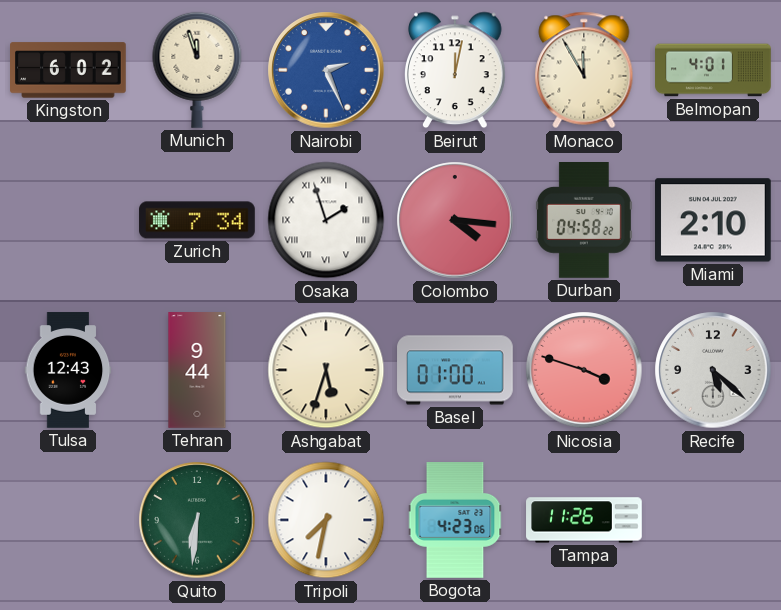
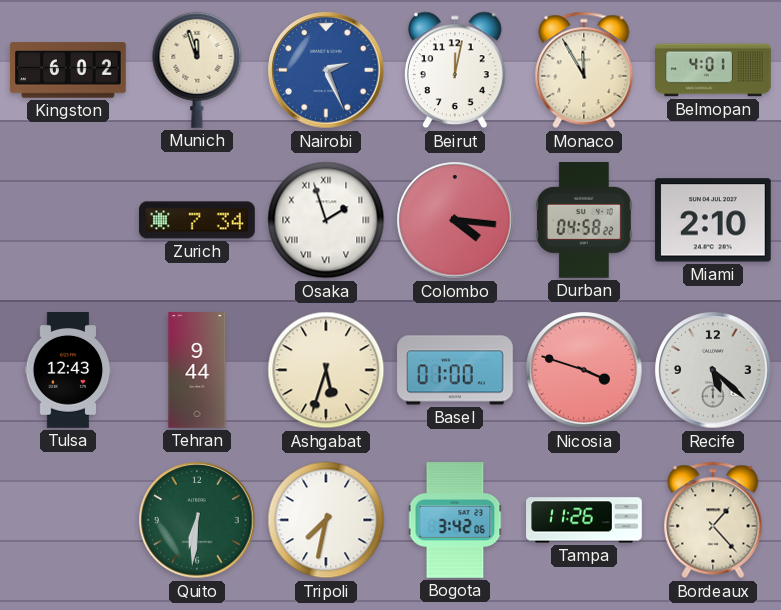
Bogota: 4:23 -> 3:42
Bordeaux: none -> 1:23
